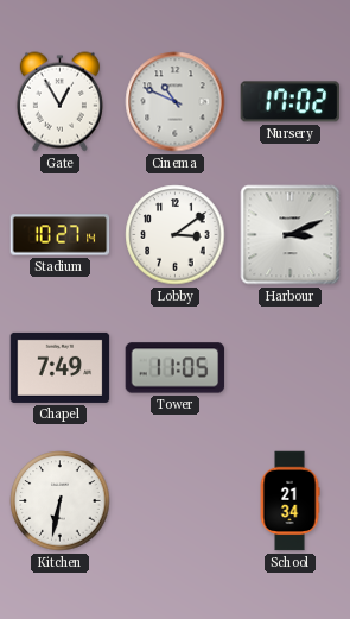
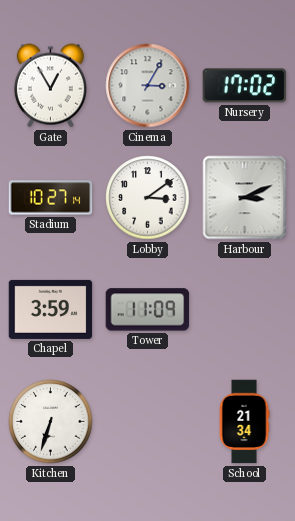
Cinema: 10:49 -> 3:05
Chapel: 7:49 -> 3:59
Tower: 11:05 -> 11:09
Kitchen: 6:32 -> 6:33
